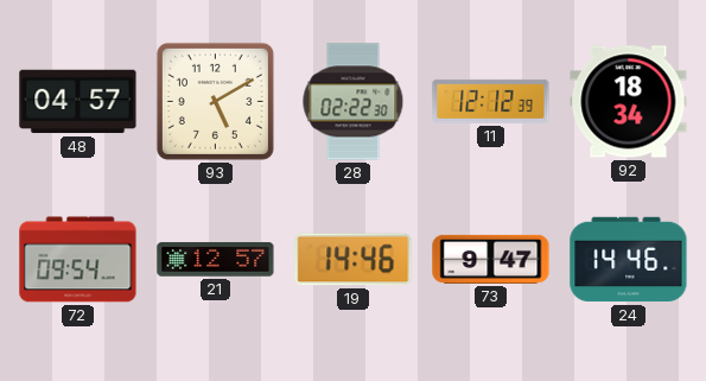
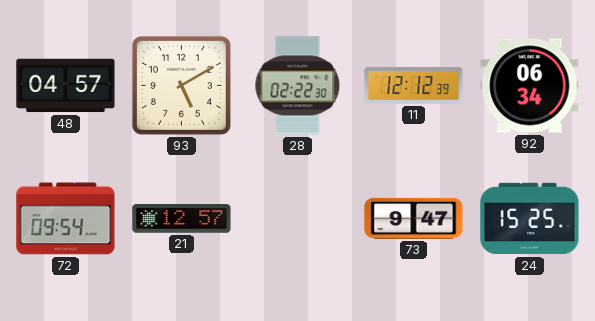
92: 18:34 -> 06:34
19: 14:46 -> none
24: 14:46 -> 15:25
